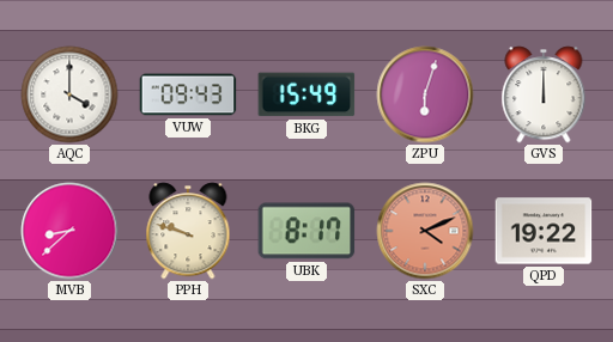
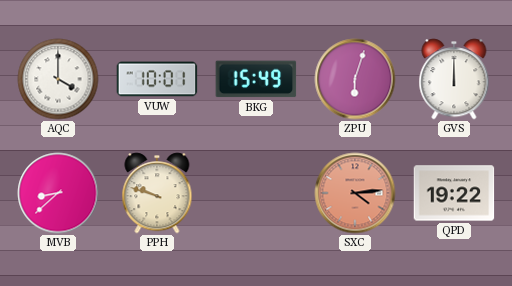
VUW: 09:43 -> 10:01
UBK: 8:17 -> none
SXC: 4:11 -> 4:14
